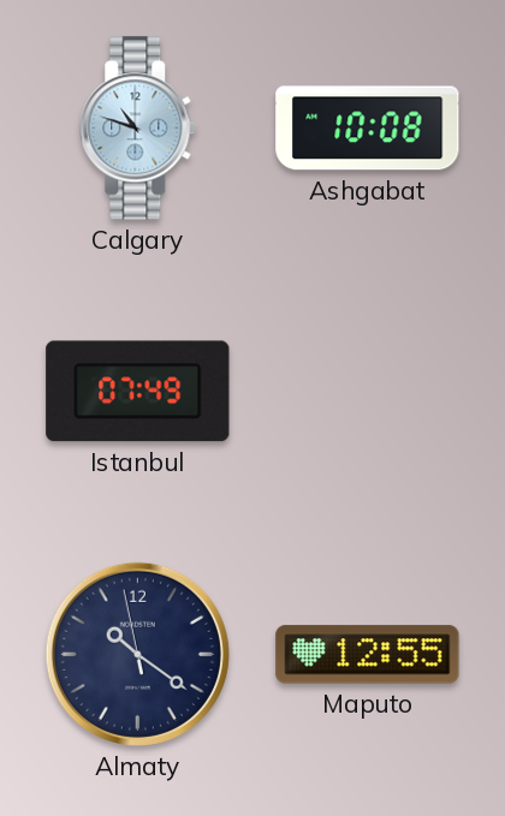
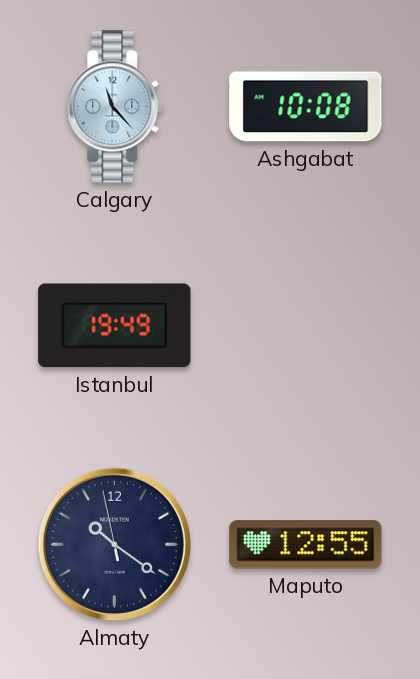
Calgary: 10:48 -> 11:23
Istanbul: 07:49 -> 19:49
